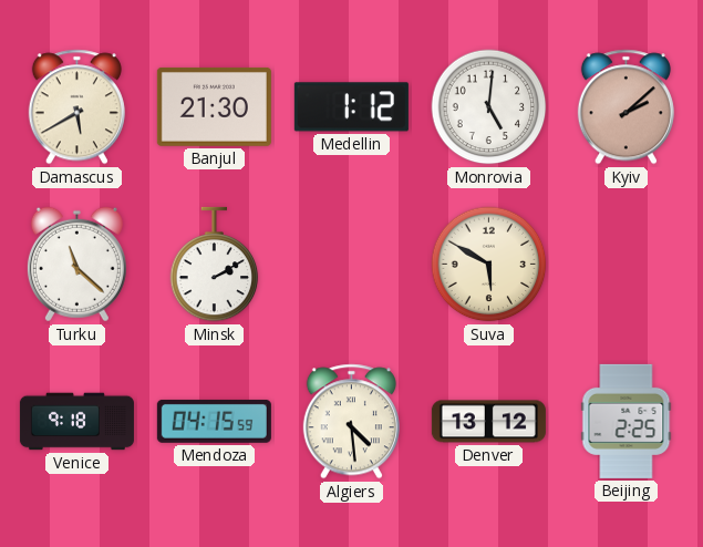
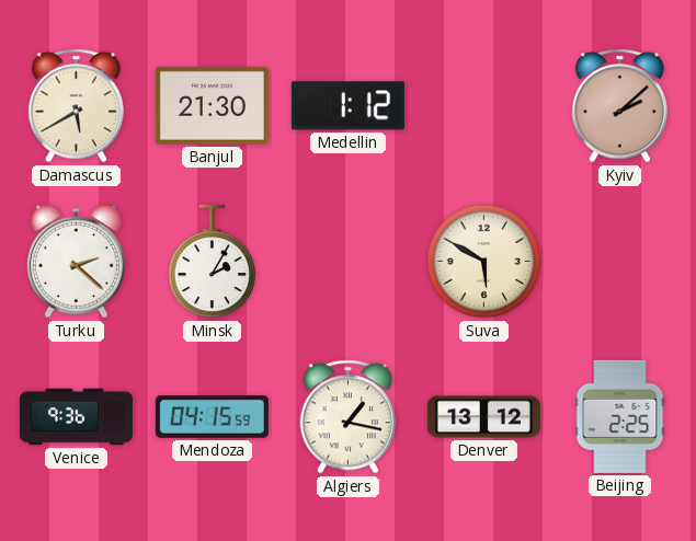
Monrovia: 5:01 -> none
Turku: 11:22 -> 2:22
Minsk: 2:10 -> 2:05
Venice: 9:18 -> 9:36
Algiers: 4:29 -> 1:17
